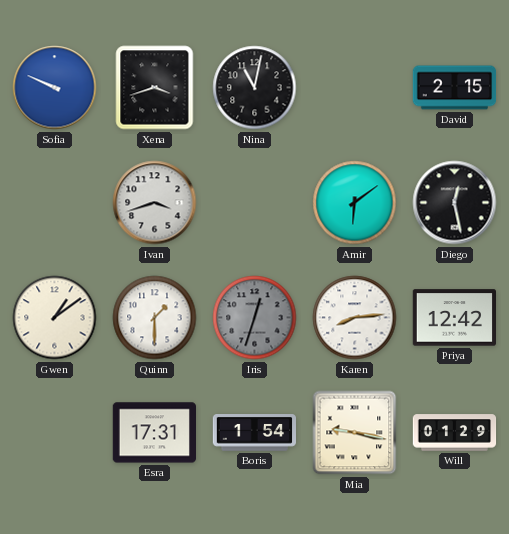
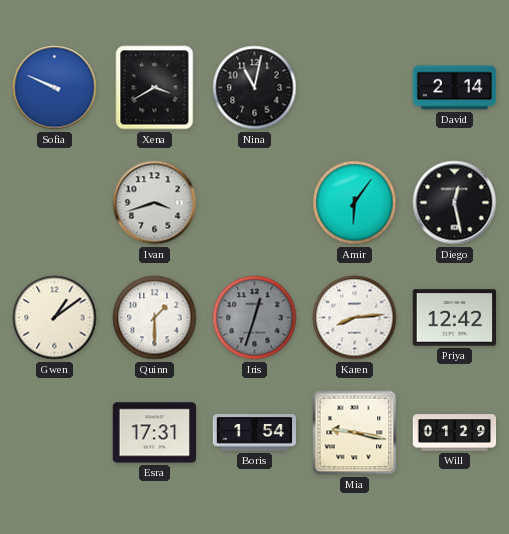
Xena: 3:42 -> 3:40
David: 2:15 -> 2:14
Amir: 6:09 -> 6:06
